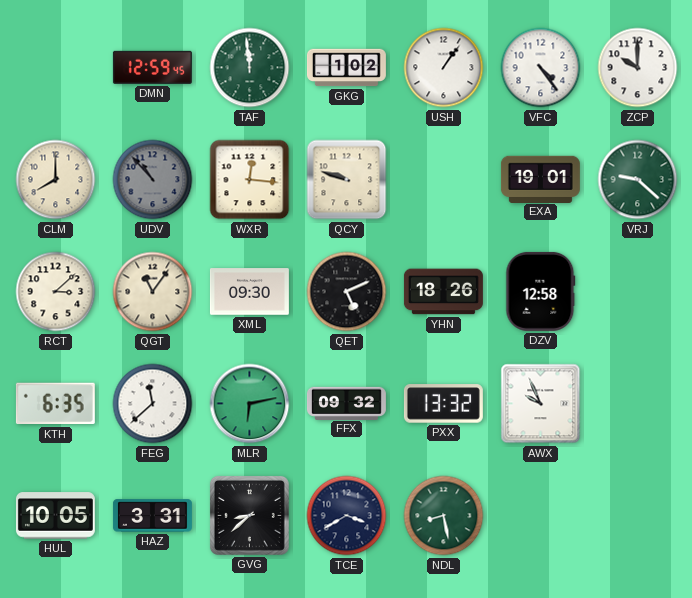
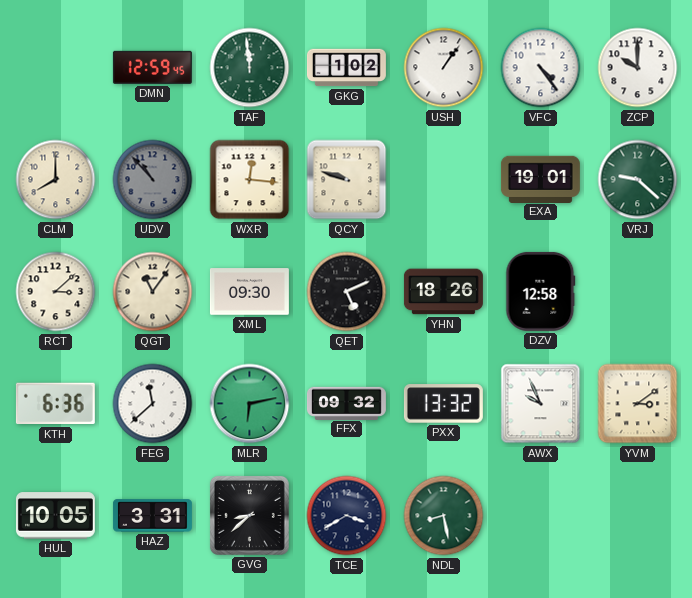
KTH: 6:35 -> 6:36
YVM: none -> 3:09
